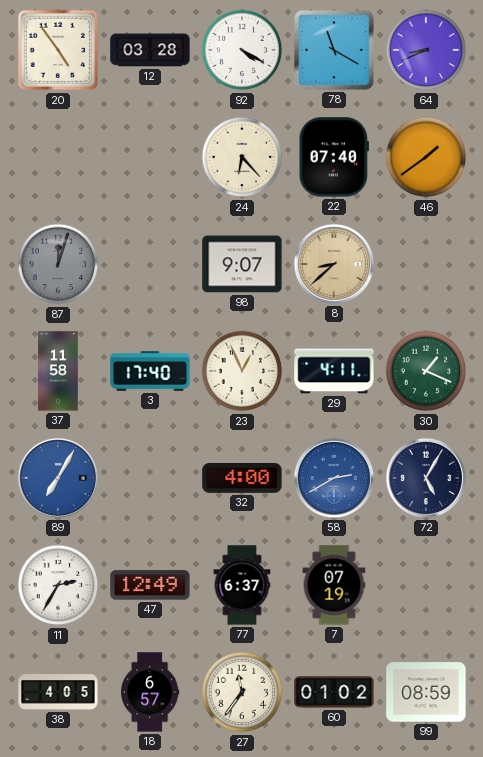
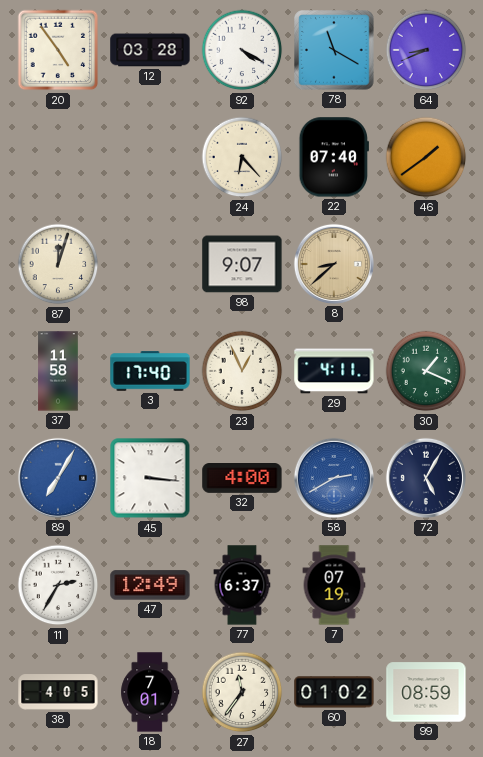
87 dial: grey -> cream
45: none -> 3:16
18: 6:57 -> 7:01
